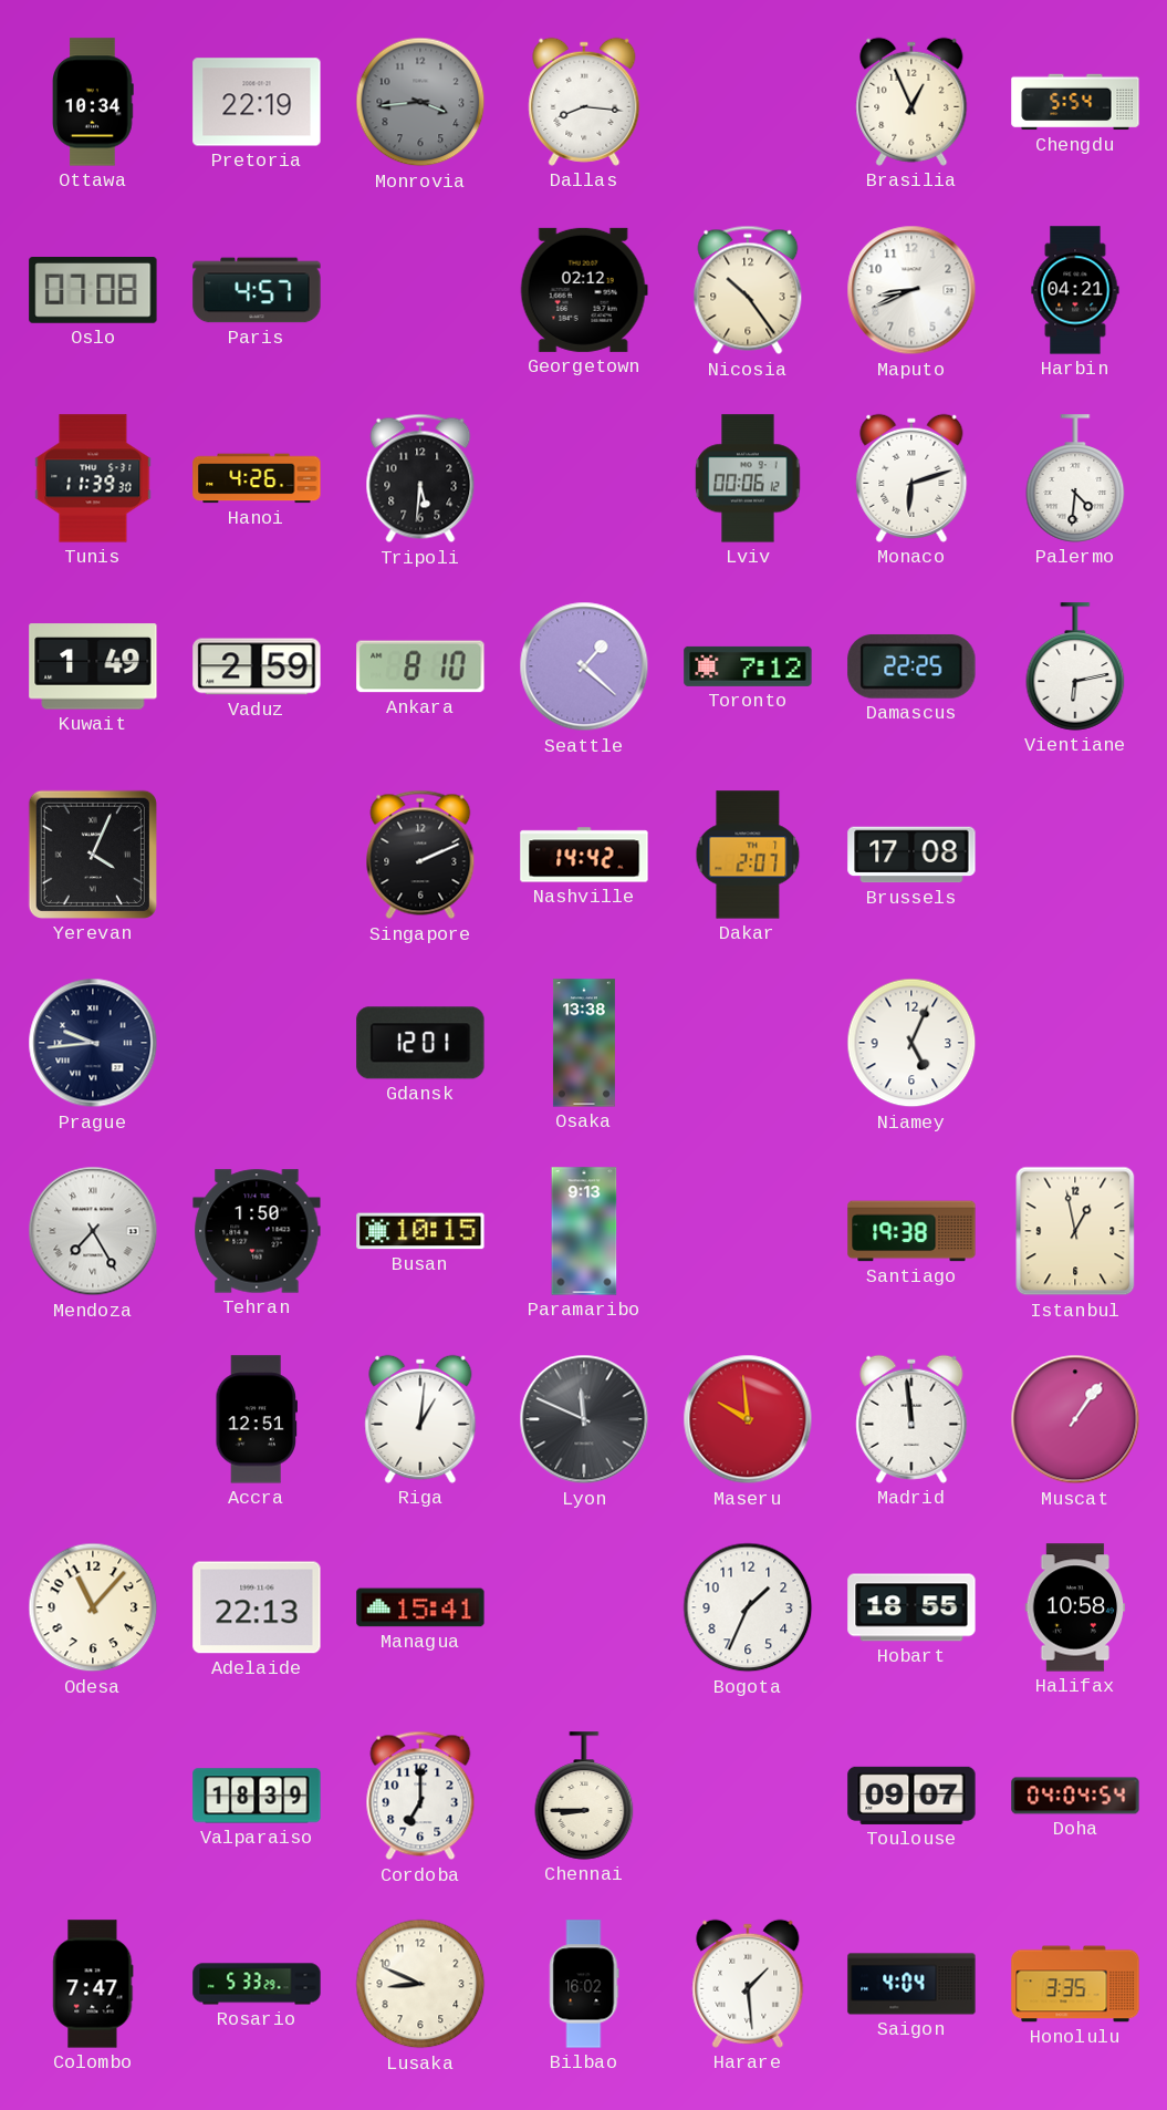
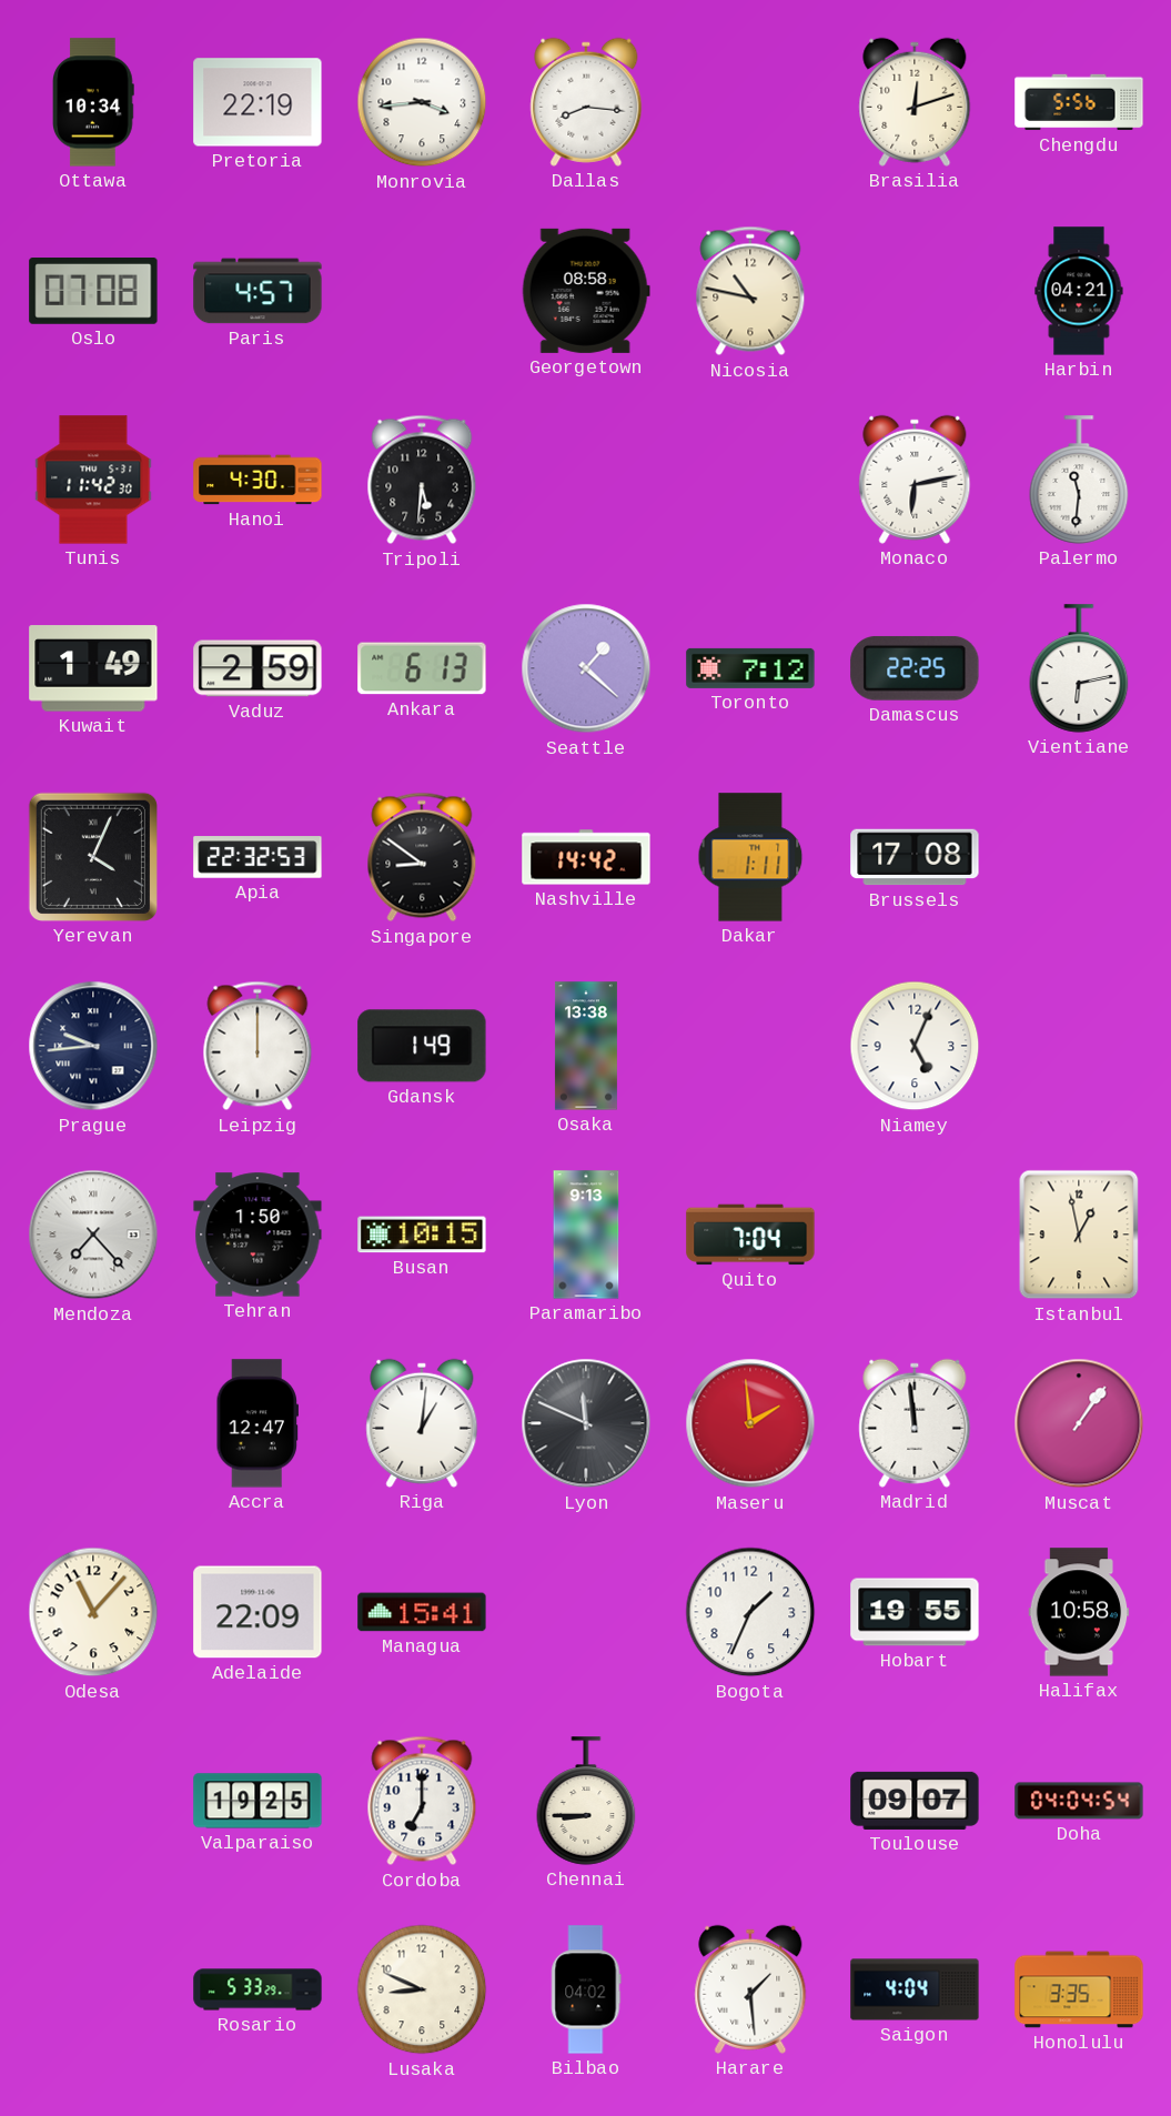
Monrovia dial: grey -> white
Brasilia: 12:56 -> 12:12
Chengdu: 5:54 -> 5:56
Georgetown: 02:12 -> 08:58
Nicosia: 10:24 -> 10:47
Maputo: 8:41 -> none
Tunis: 11:39 -> 11:42
Hanoi: 4:26 -> 4:30
Lviv: 00:06 -> none
Monaco: 6:12 -> 6:13
Palermo: 4:31 -> 11:31
Ankara: 8:10 -> 6:13
Apia: none -> 22:32
Singapore: 2:11 -> 8:51
Dakar: 2:07 -> 1:11
Leipzig: none -> 12:00
Gdansk: 12:01 -> 1:49
Mendoza: 7:25 -> 7:23
Quito: none -> 7:04
Santiago: 19:38 -> none
Accra: 12:51 -> 12:47
Maseru: 9:59 -> 1:59
Adelaide: 22:13 -> 22:09
Hobart: 18:55 -> 19:55
Valparaiso: 18:39 -> 19:25
Colombo: 7:47 -> none
Bilbao: 16:02 -> 04:02
